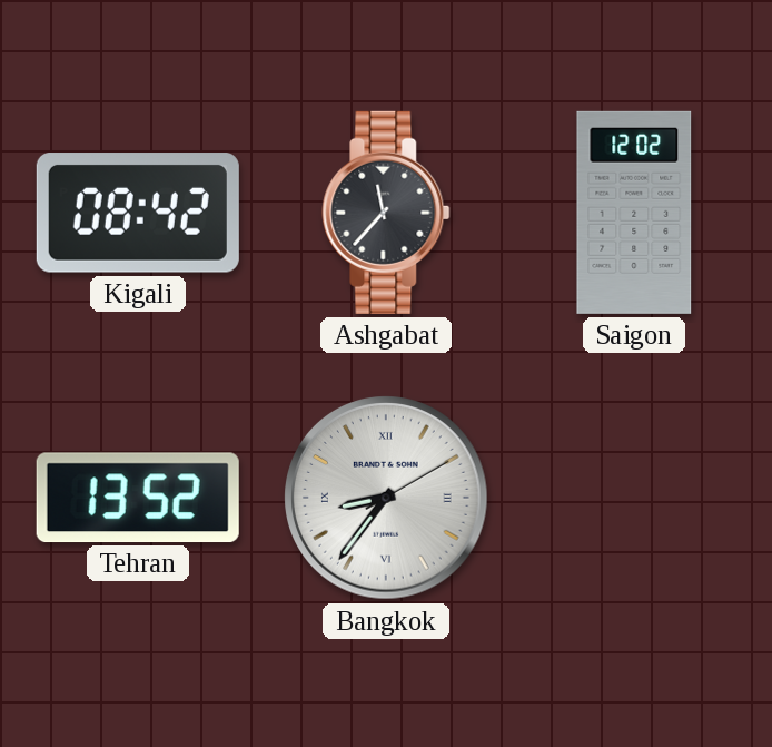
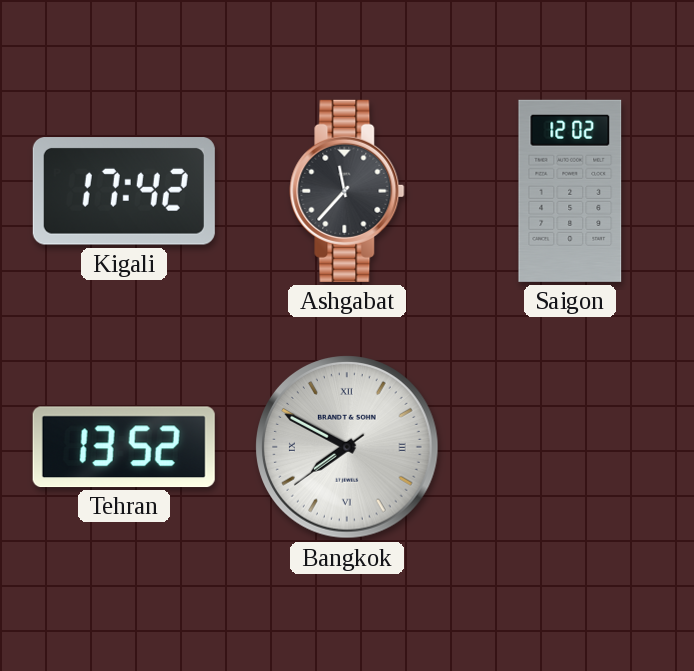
Kigali: 08:42 -> 17:42
Bangkok: 8:36 -> 7:49
